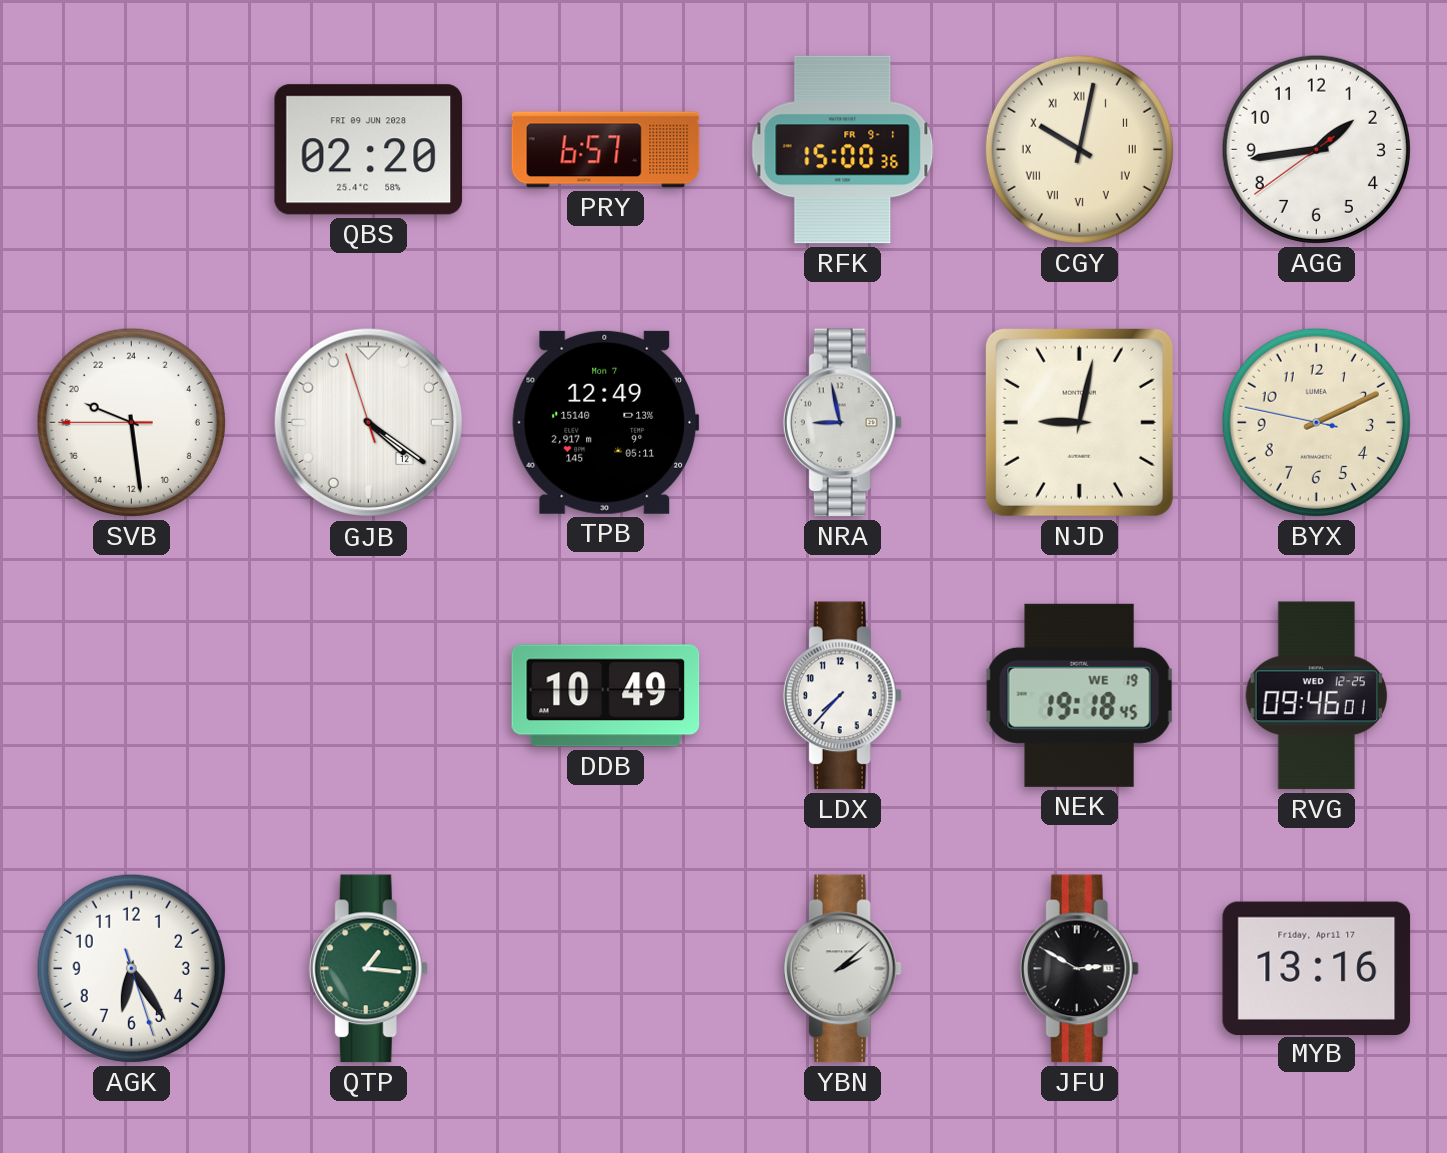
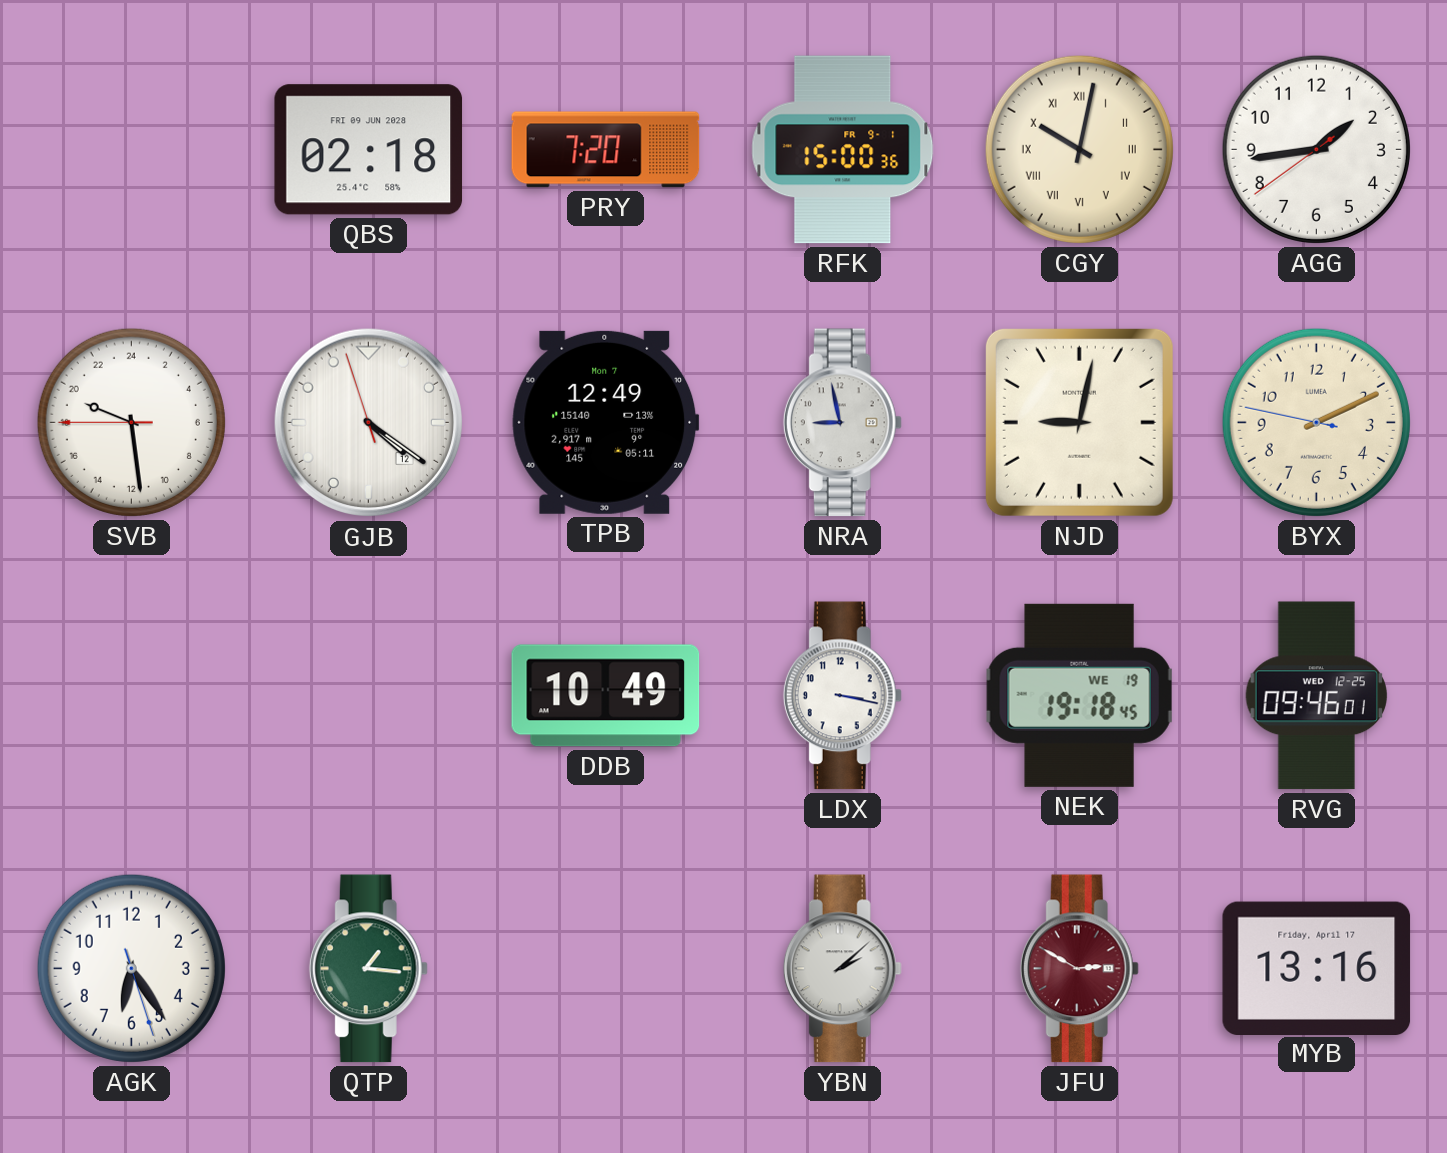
QBS: 02:20 -> 02:18
PRY: 6:57 -> 7:20
LDX: 7:37 -> 3:17
JFU dial: black -> burgundy
